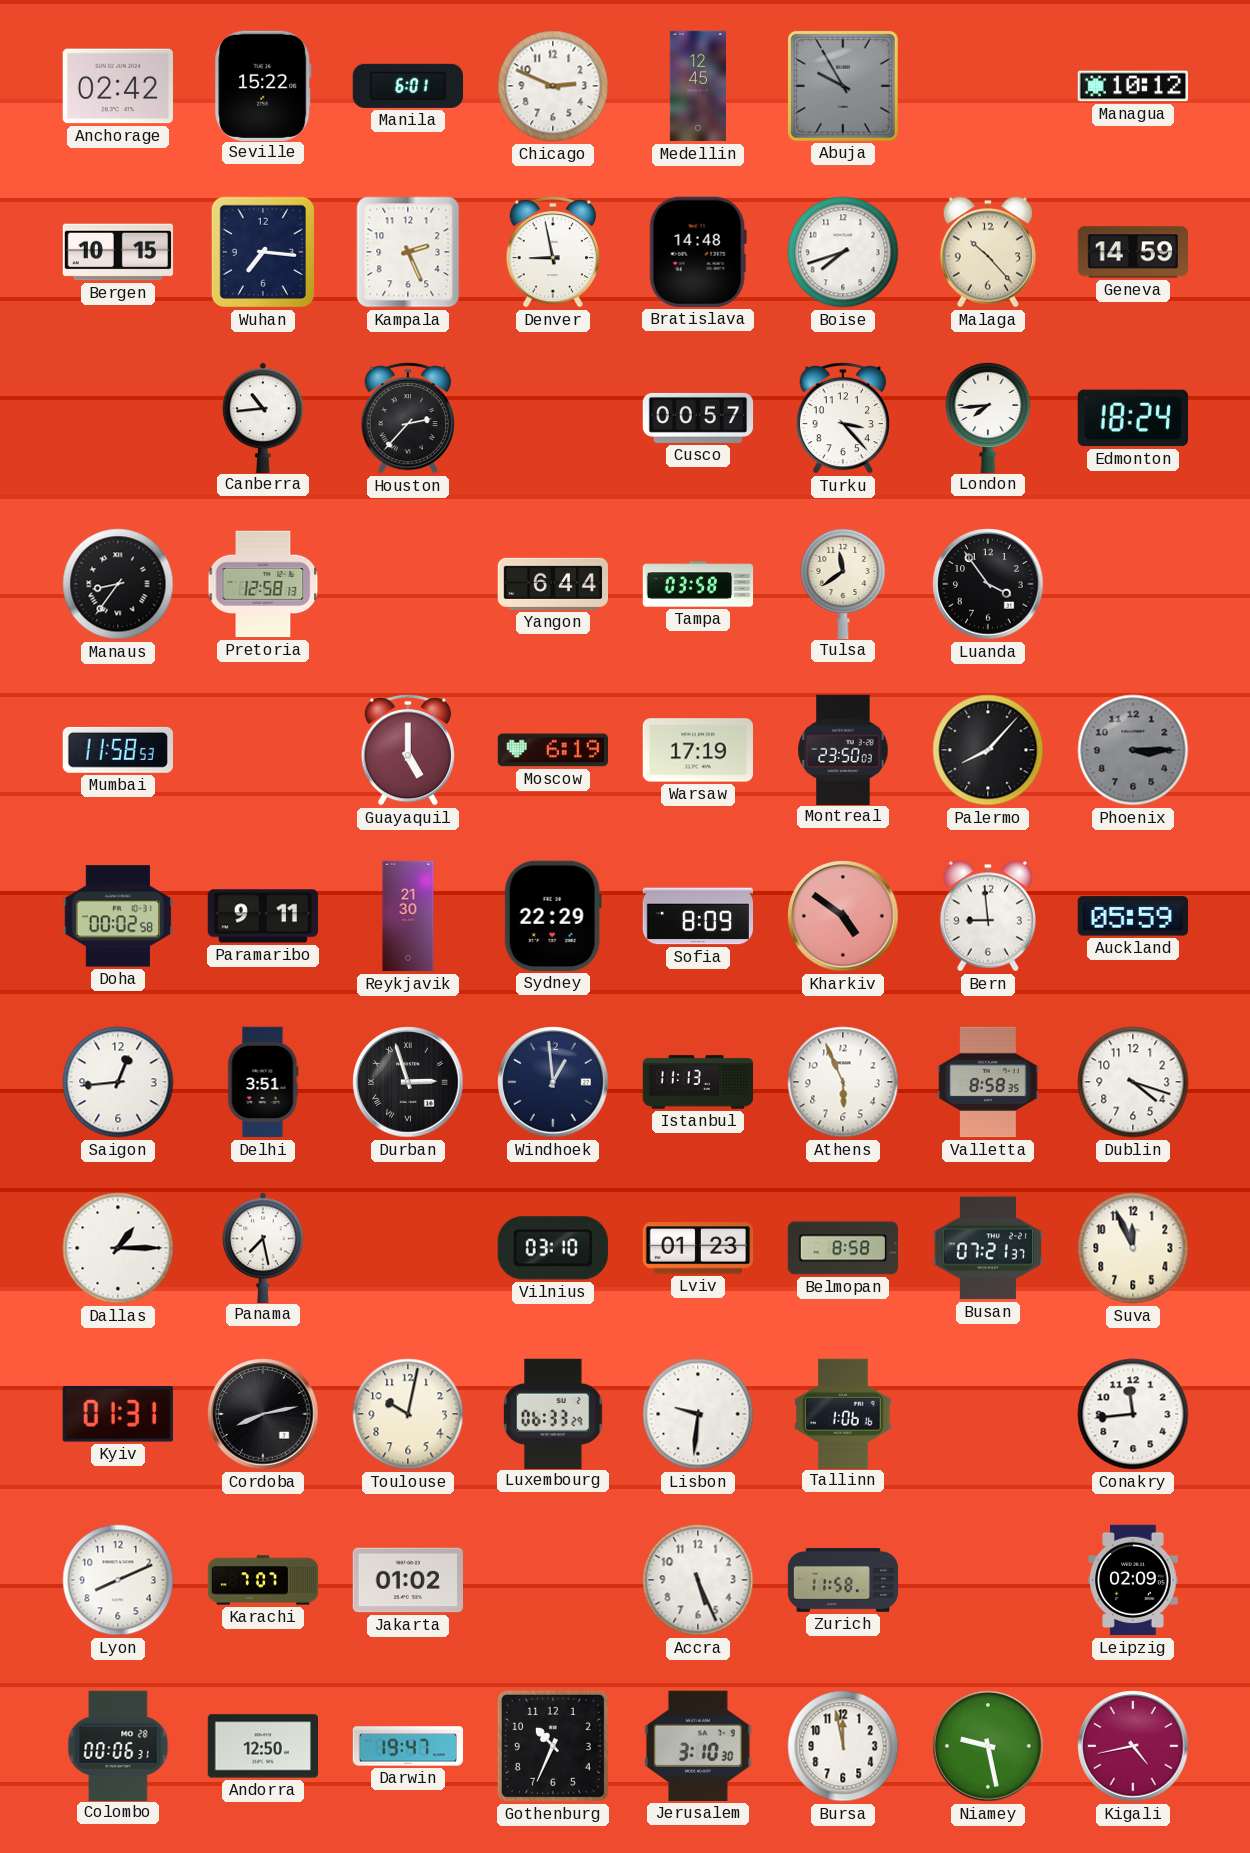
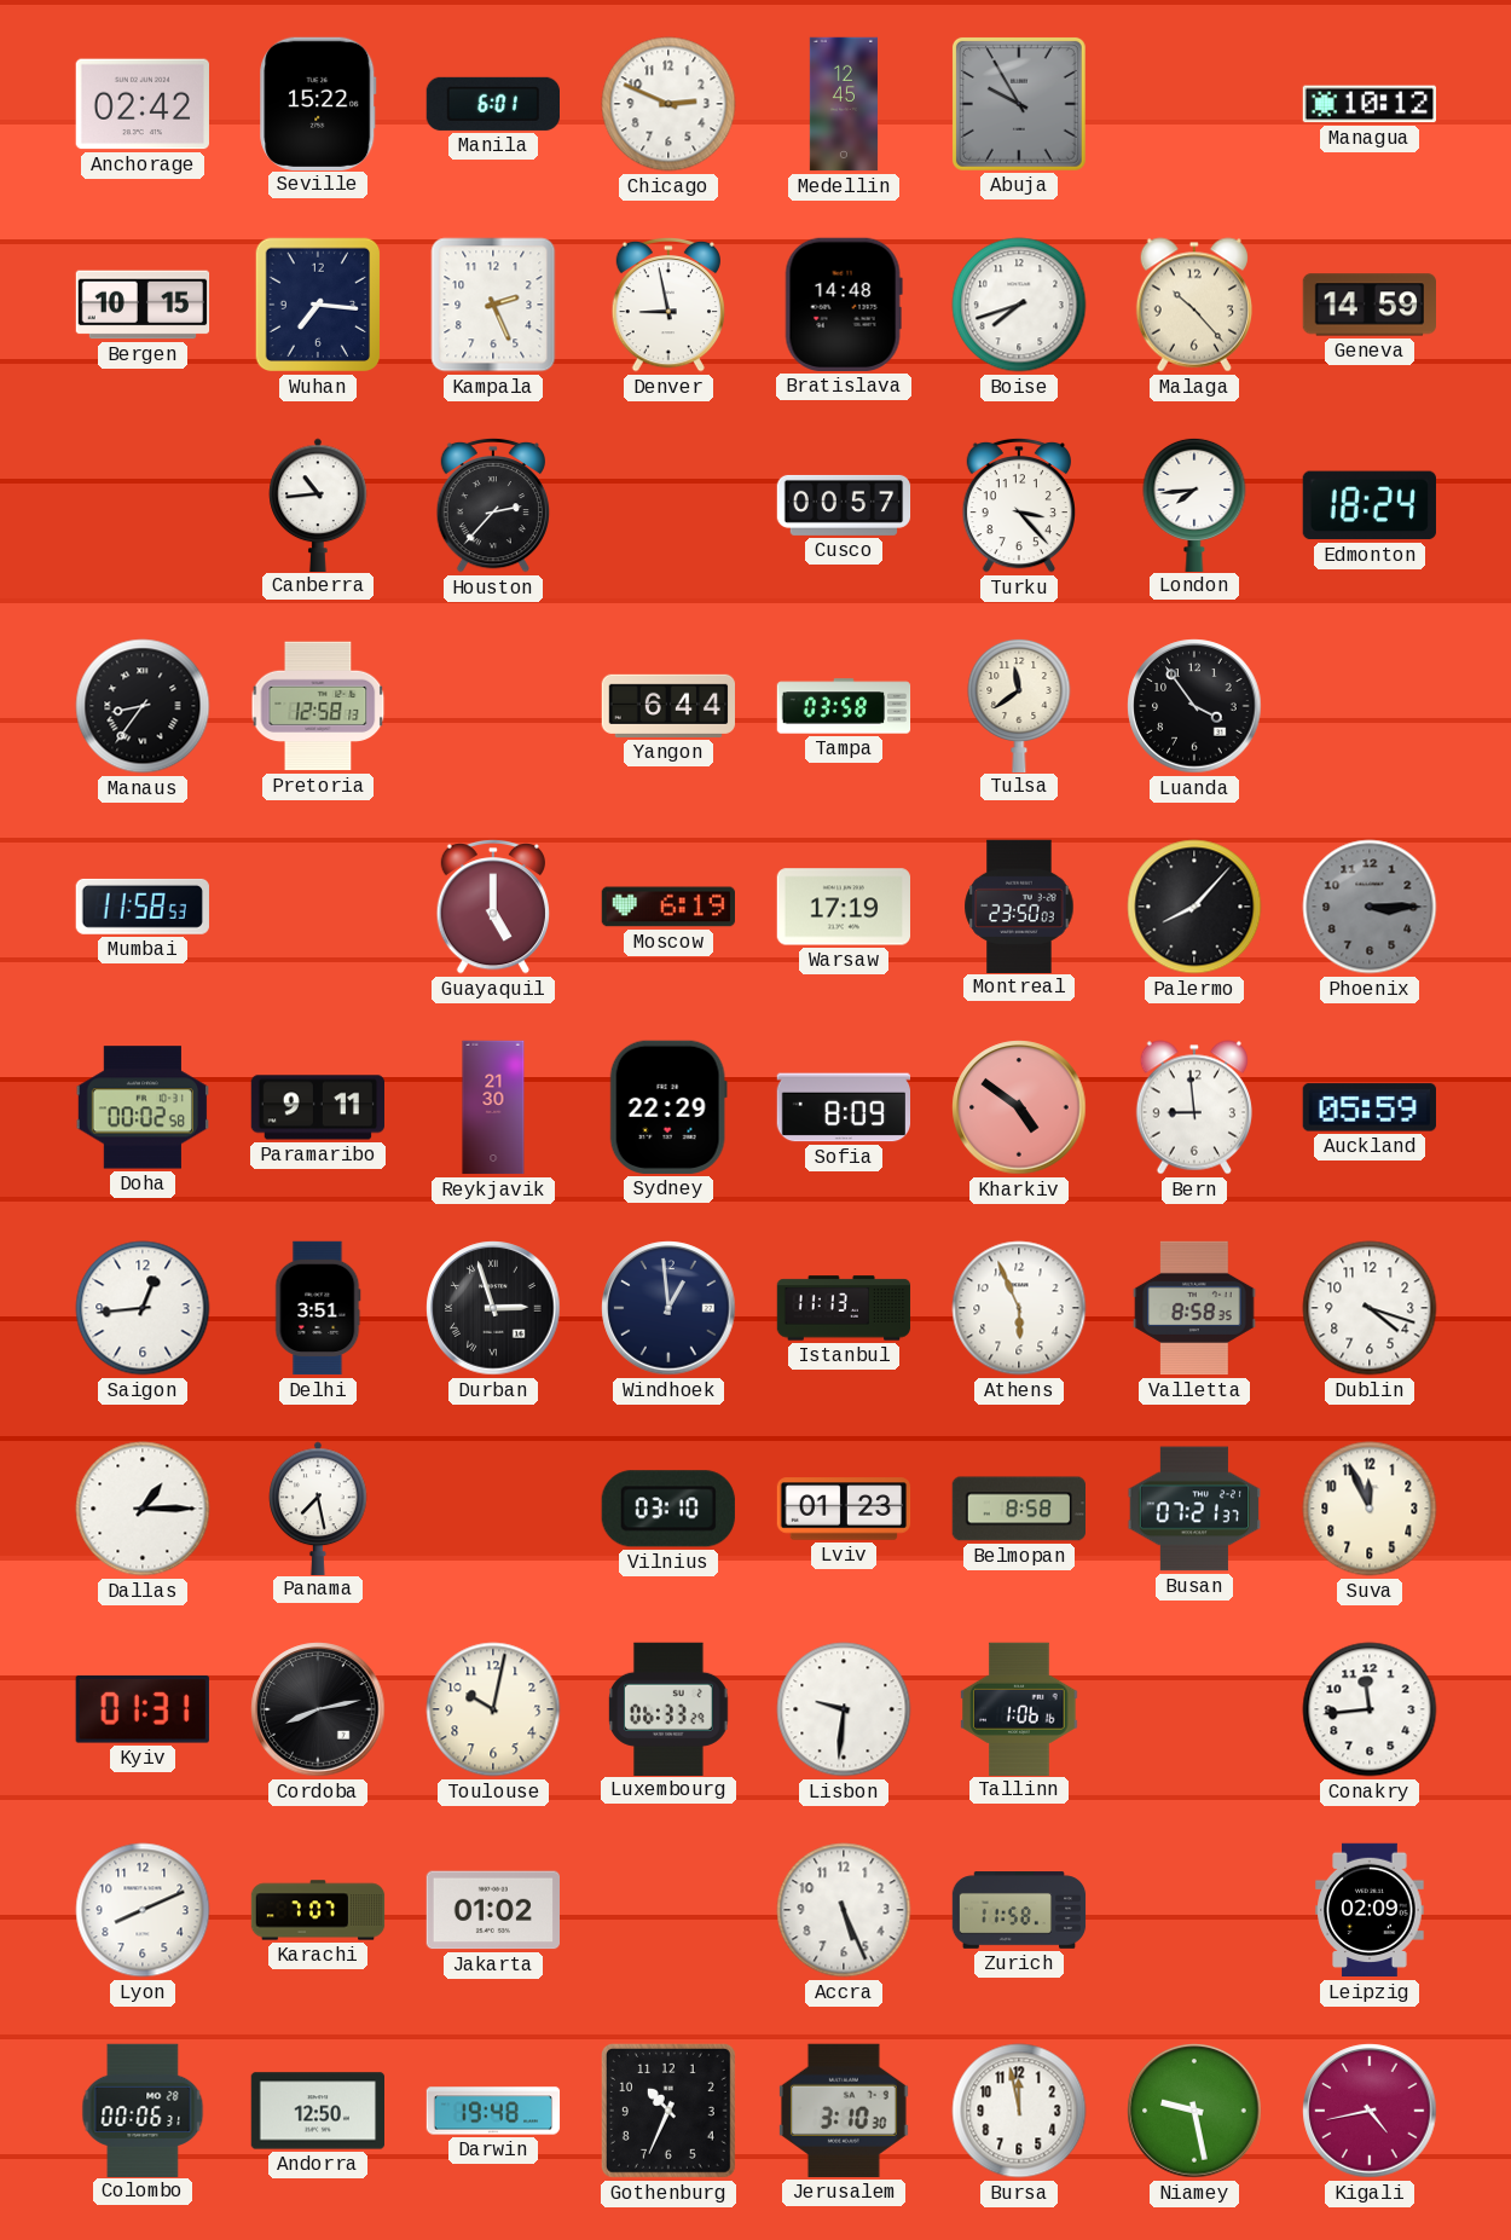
Darwin: 19:47 -> 19:48
